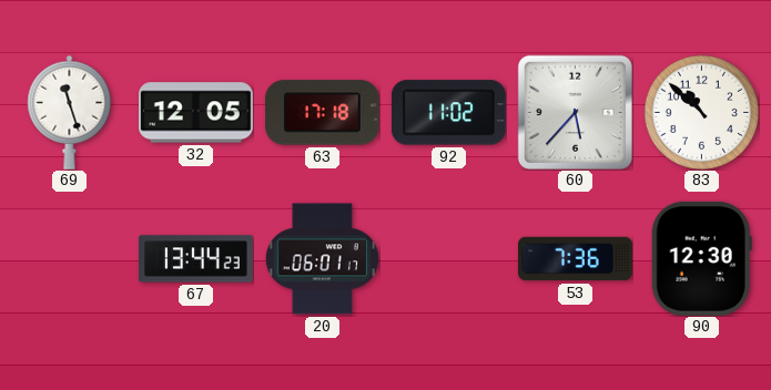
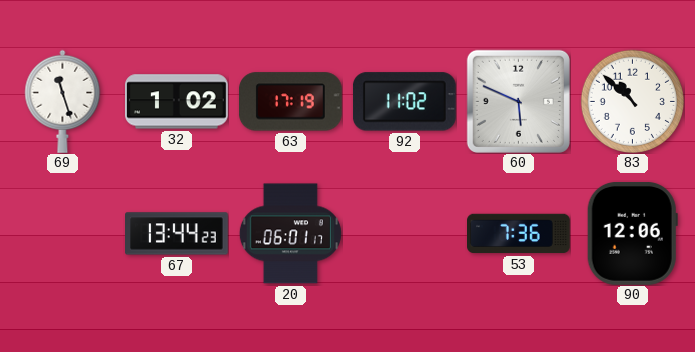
32: 12:05 -> 1:02
63: 17:18 -> 17:19
60: 5:37 -> 5:49
90: 12:30 -> 12:06
